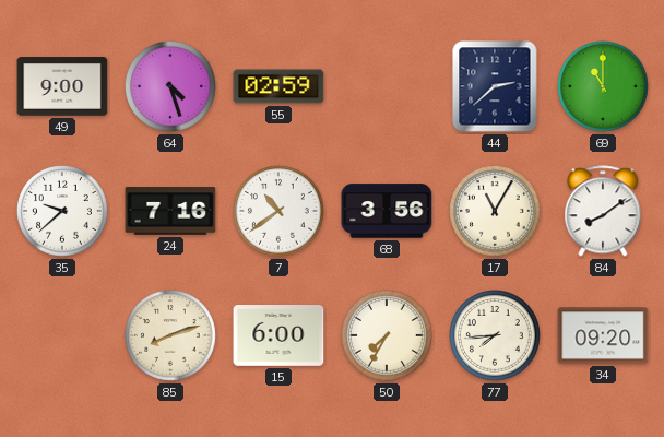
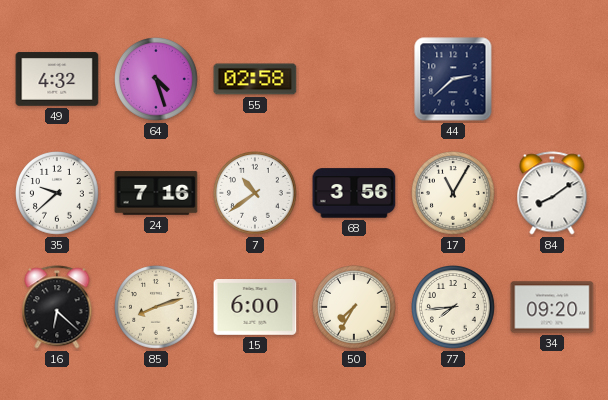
49: 9:00 -> 4:32
55: 02:59 -> 02:58
69: 11:00 -> none
16: none -> 6:22
